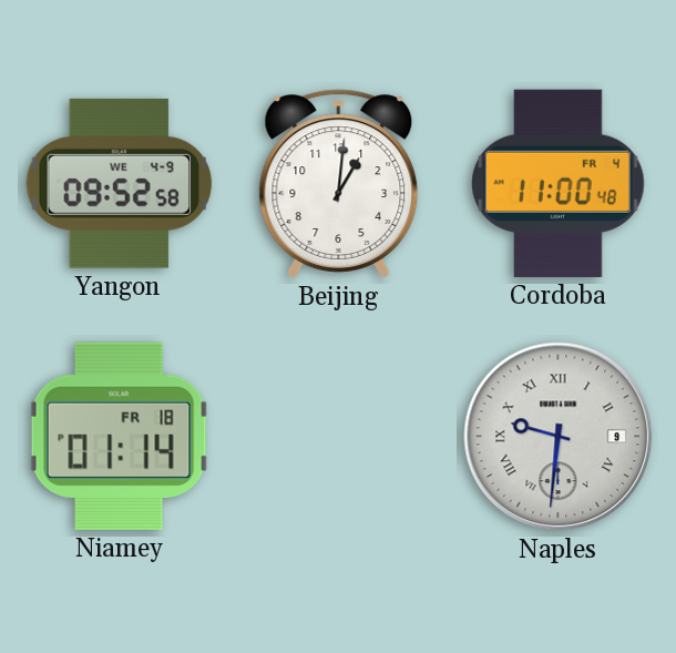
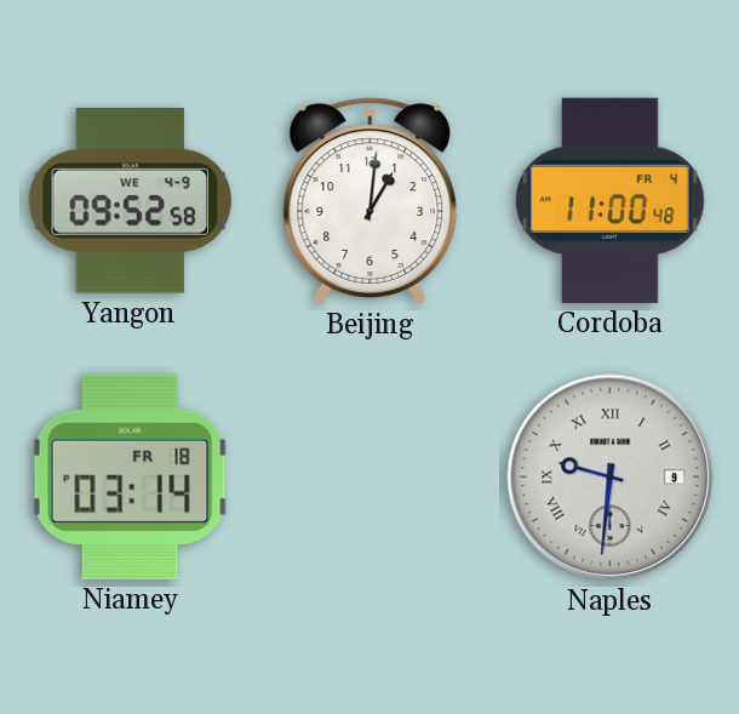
Niamey: 01:14 -> 03:14
